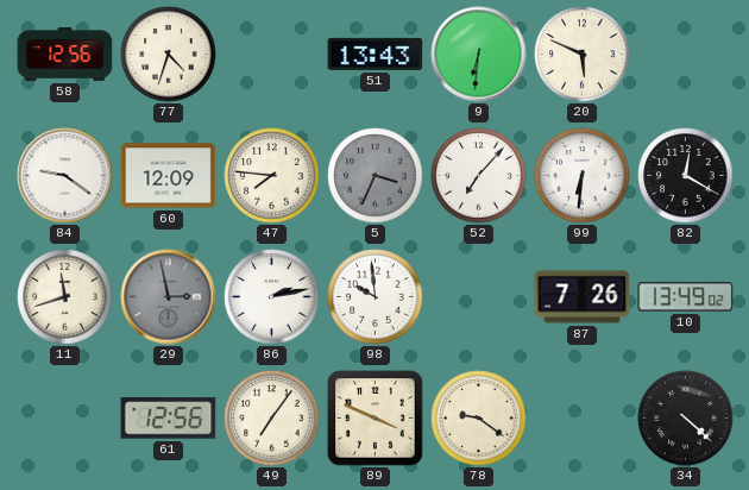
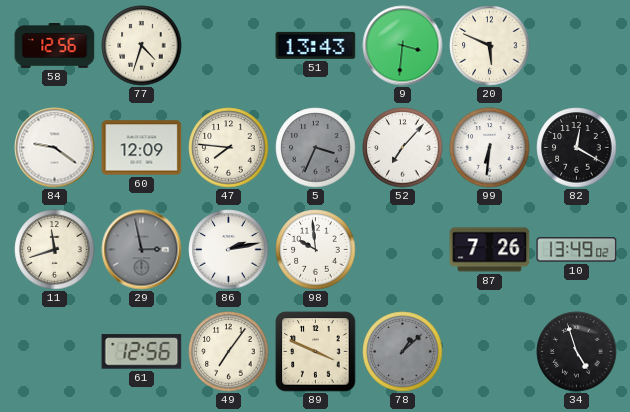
9: 6:31 -> 3:31
78: 9:21 -> 1:08
78 dial: cream -> grey
34: 4:22 -> 4:57
